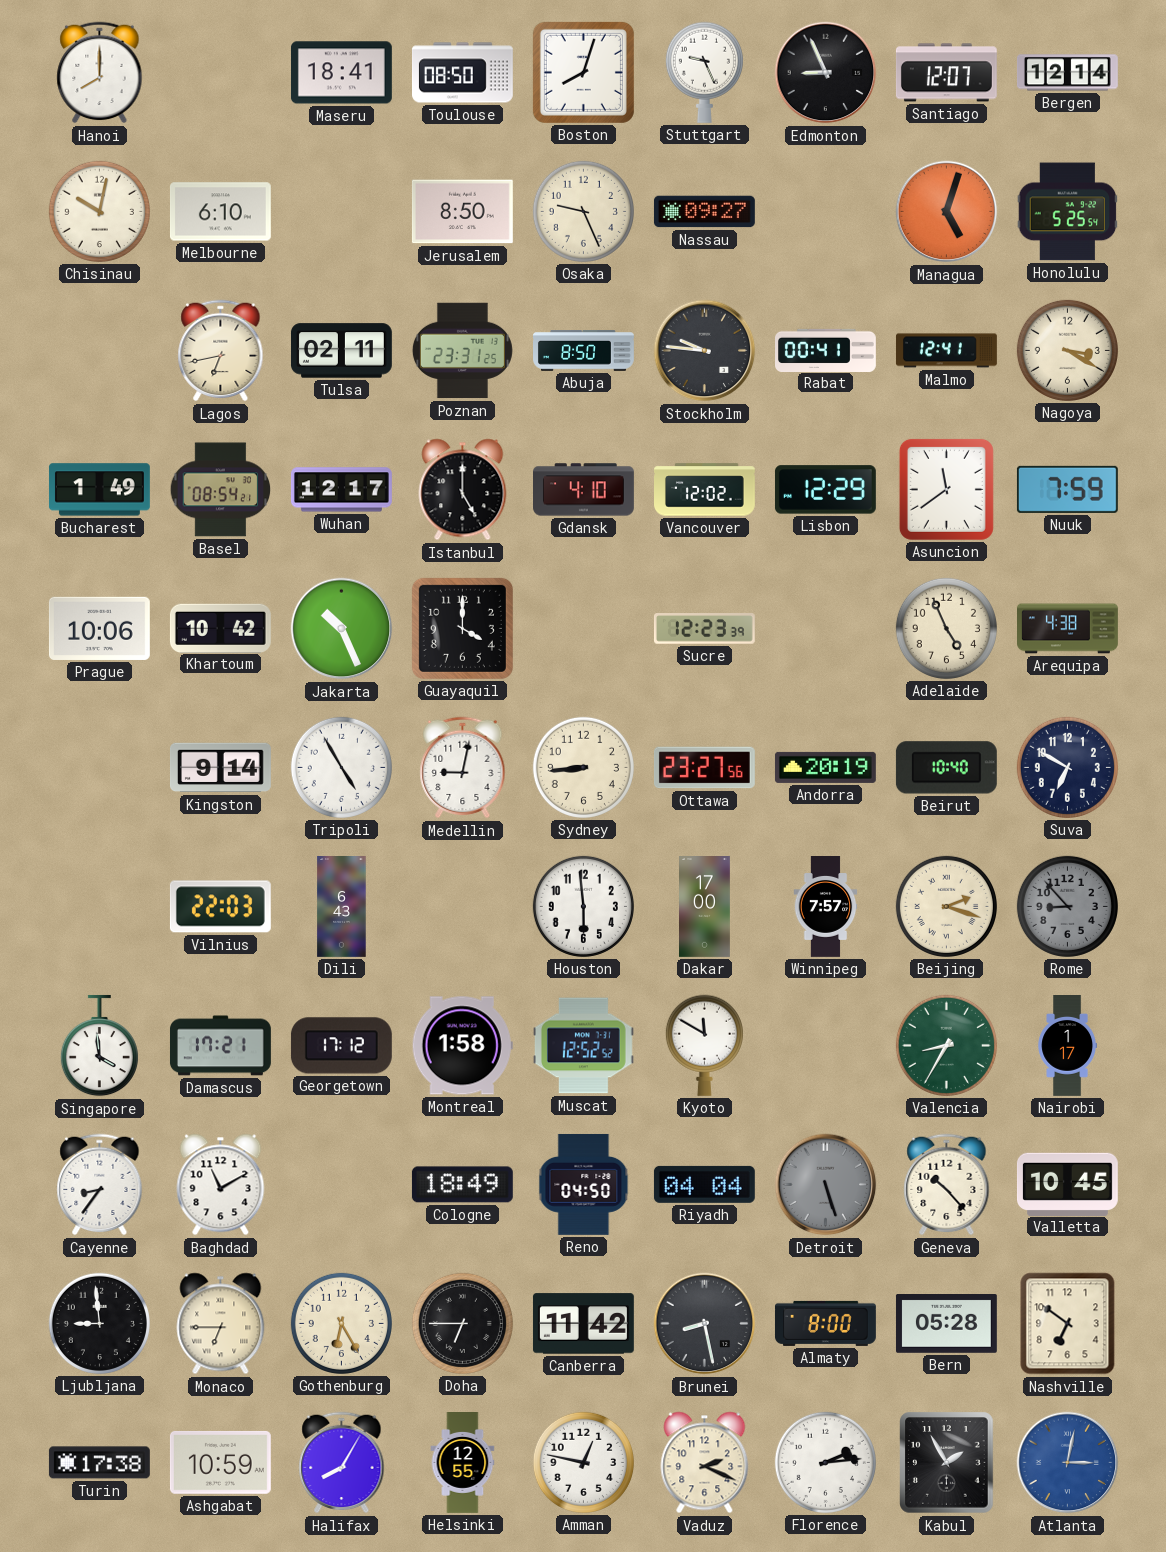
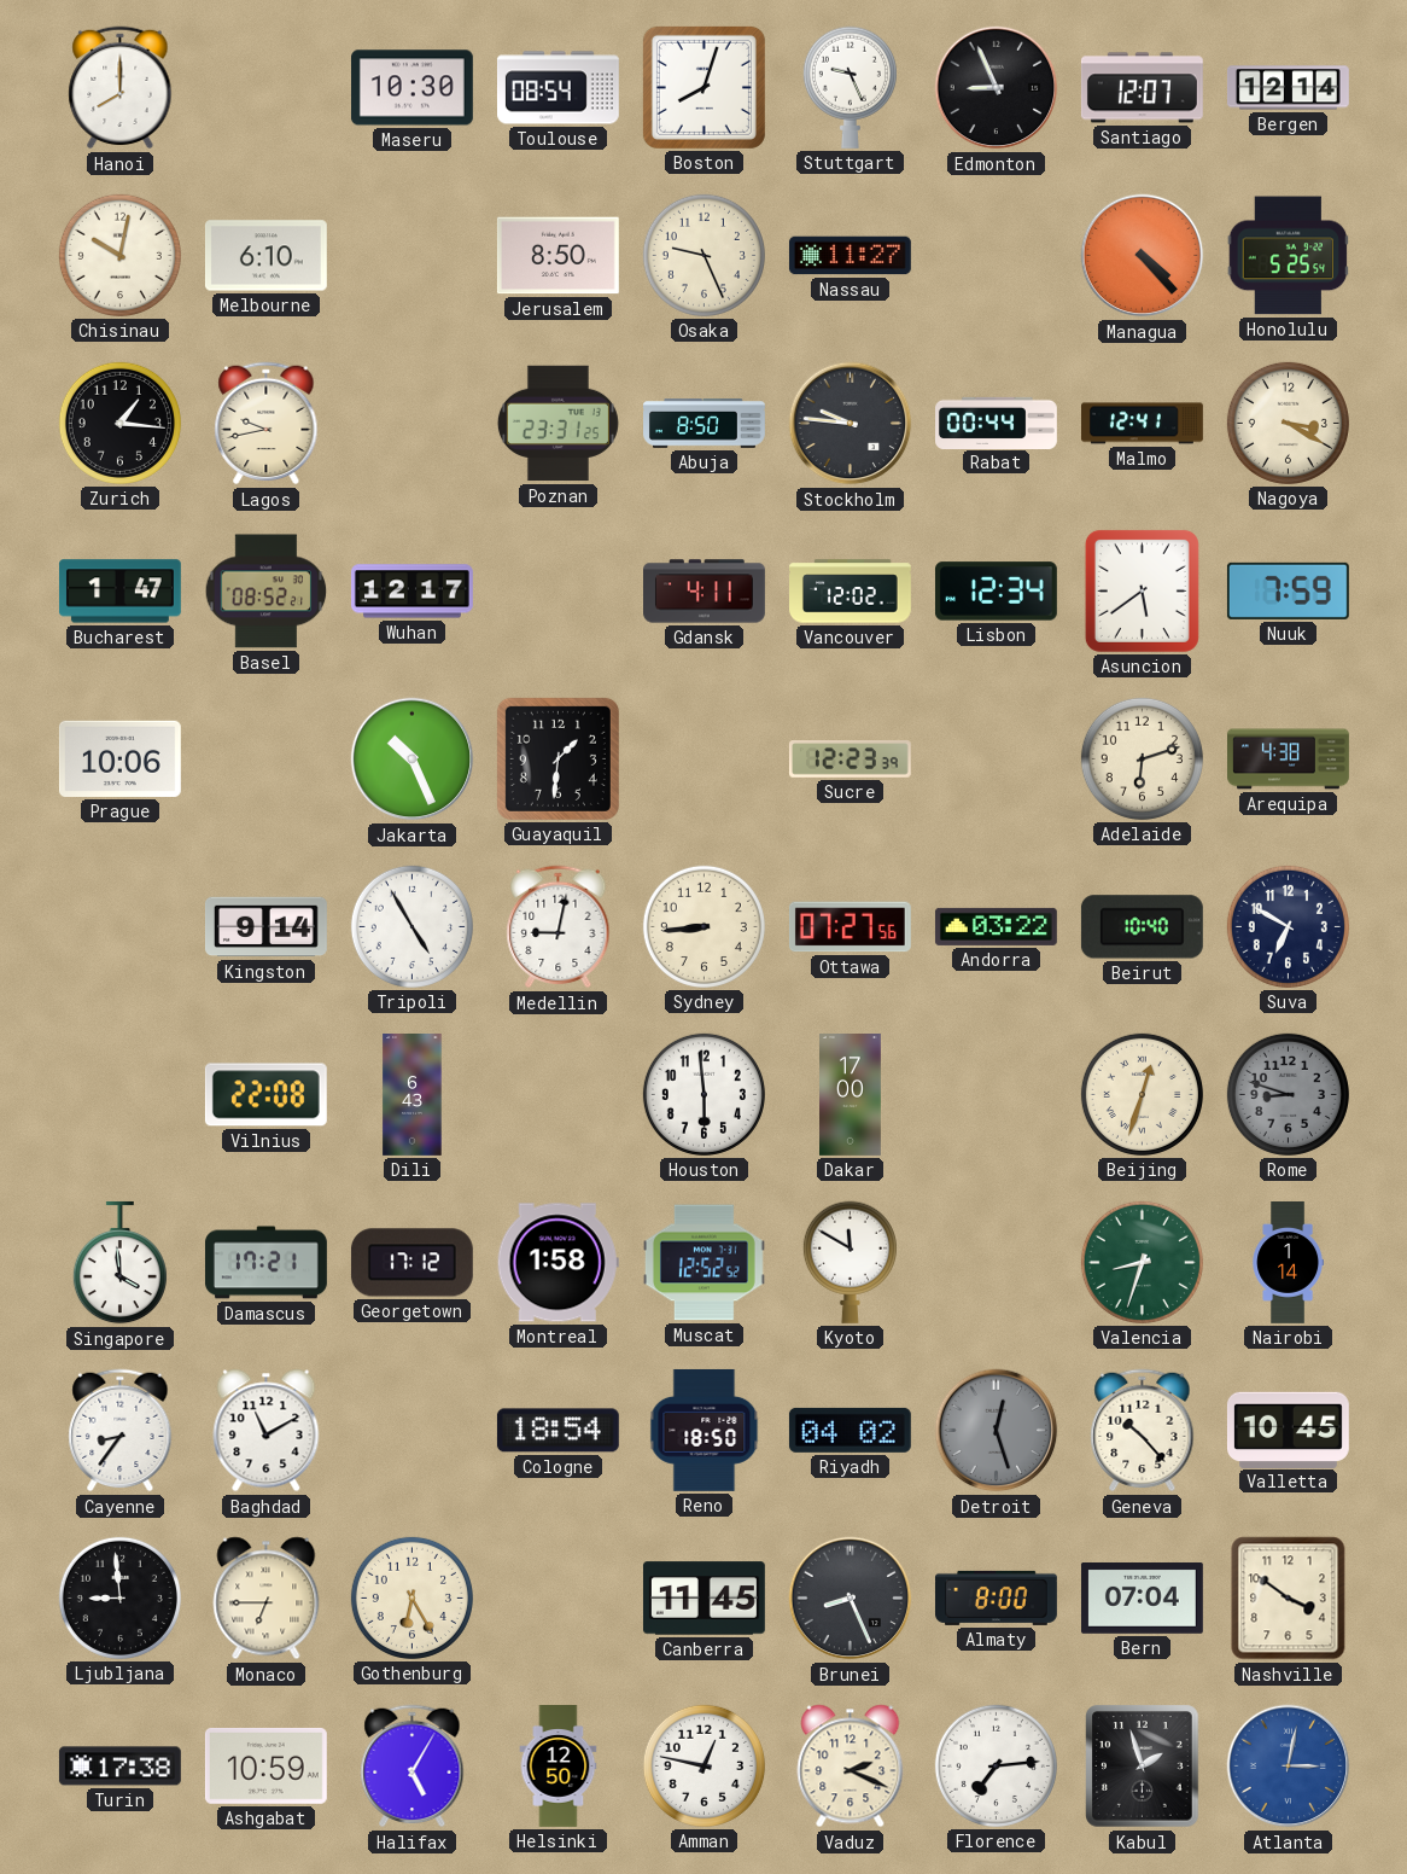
Maseru: 18:41 -> 10:30
Toulouse: 08:50 -> 08:54
Nassau: 09:27 -> 11:27
Managua: 5:03 -> 4:23
Zurich: none -> 1:16
Lagos: 6:43 -> 9:43
Tulsa: 02:11 -> none
Rabat: 00:41 -> 00:44
Bucharest: 1:49 -> 1:47
Basel: 08:54 -> 08:52
Istanbul: 5:00 -> none
Gdansk: 4:10 -> 4:11
Lisbon: 12:29 -> 12:34
Asuncion: 11:39 -> 5:39
Khartoum: 10:42 -> none
Guayaquil: 4:00 -> 1:31
Adelaide: 4:56 -> 6:12
Ottawa: 23:27 -> 07:27
Andorra: 20:19 -> 03:22
Vilnius: 22:03 -> 22:08
Winnipeg: 7:57 -> none
Beijing: 2:18 -> 12:33
Rome: 8:53 -> 8:48
Valencia: 8:35 -> 8:33
Nairobi: 1:17 -> 1:14
Cologne: 18:49 -> 18:54
Reno: 04:50 -> 18:50
Riyadh: 04:04 -> 04:02
Detroit: 5:27 -> 12:27
Doha: 6:45 -> none
Canberra: 11:42 -> 11:45
Brunei: 8:28 -> 8:26
Bern: 05:28 -> 07:04
Nashville: 6:51 -> 3:51
Halifax: 8:05 -> 5:05
Helsinki: 12:55 -> 12:50
Florence: 2:14 -> 7:14
Kabul: 1:55 -> 1:57
